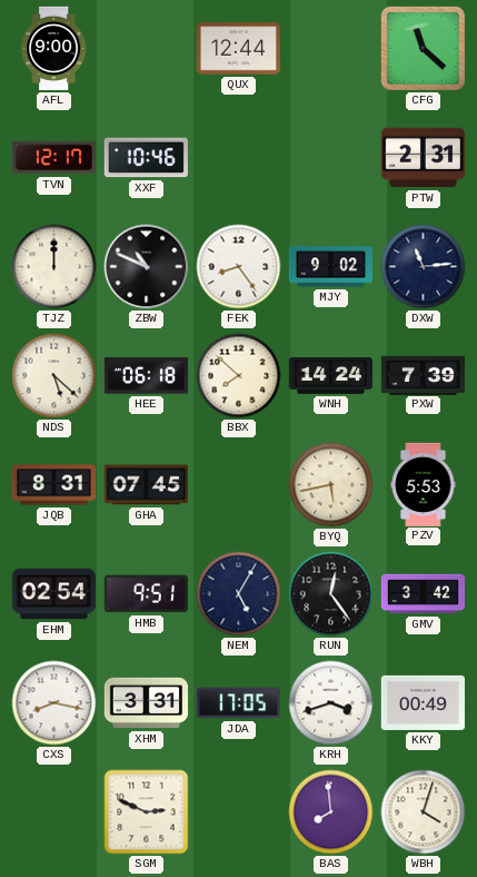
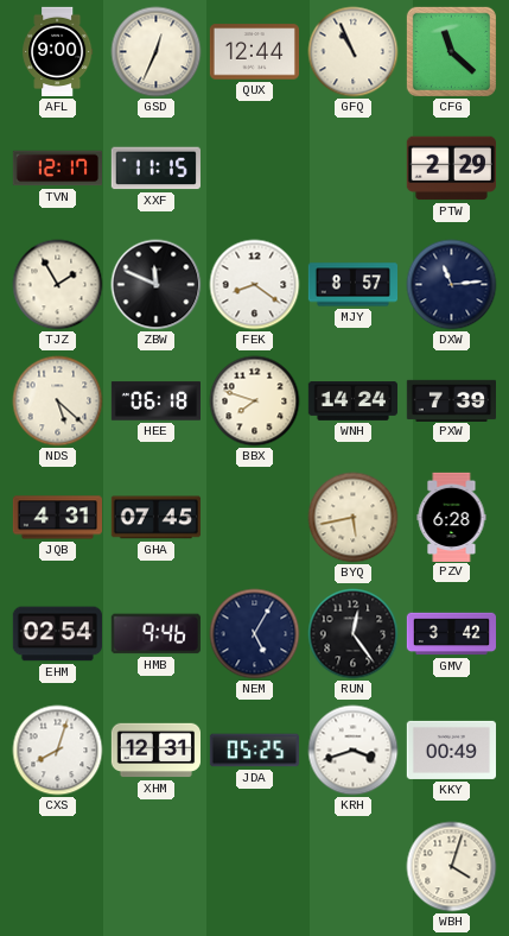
GSD: none -> 12:34
GFQ: none -> 10:56
XXF: 10:46 -> 11:15
PTW: 2:31 -> 2:29
TJZ: 12:00 -> 1:55
ZBW: 10:49 -> 11:49
FEK: 8:24 -> 8:21
MJY: 9:02 -> 8:57
BBX: 7:52 -> 7:48
JQB: 8:31 -> 4:31
PZV: 5:53 -> 6:28
HMB: 9:51 -> 9:46
CXS: 8:17 -> 8:03
XHM: 3:31 -> 12:31
JDA: 17:05 -> 05:25
SGM: 2:49 -> none
BAS: 7:59 -> none
